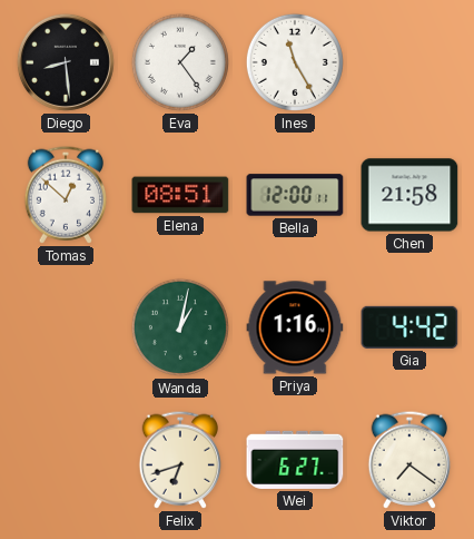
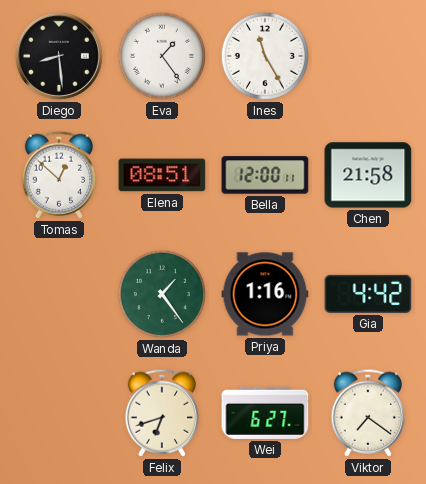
Wanda: 1:02 -> 1:24
